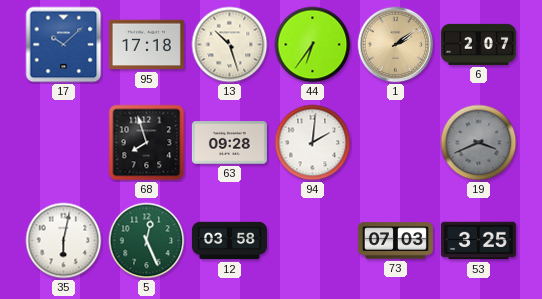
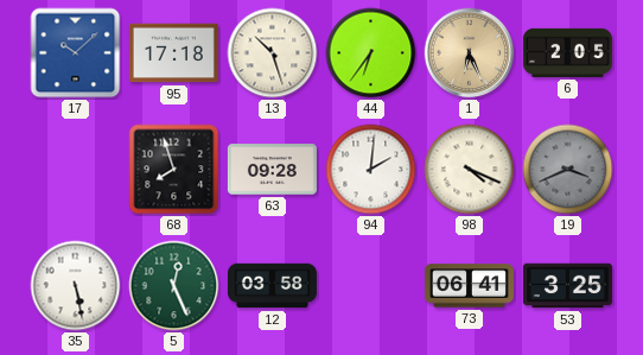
1: 2:09 -> 6:26
6: 2:07 -> 2:05
98: none -> 4:19
35: 6:02 -> 5:28
73: 07:03 -> 06:41
